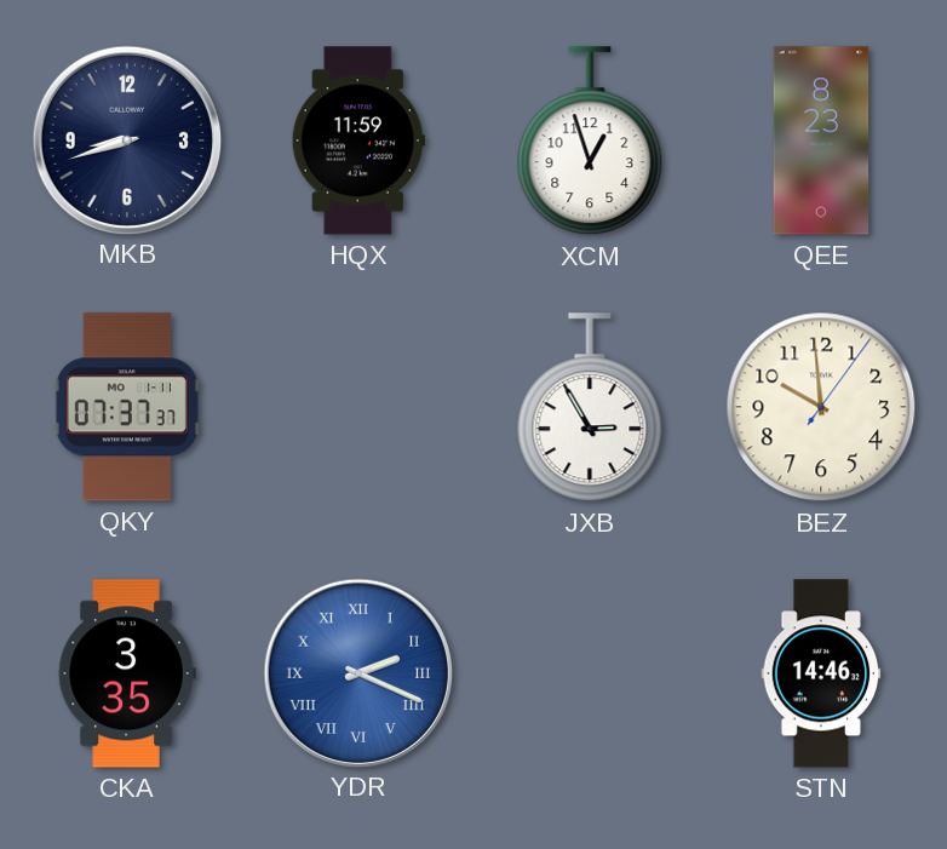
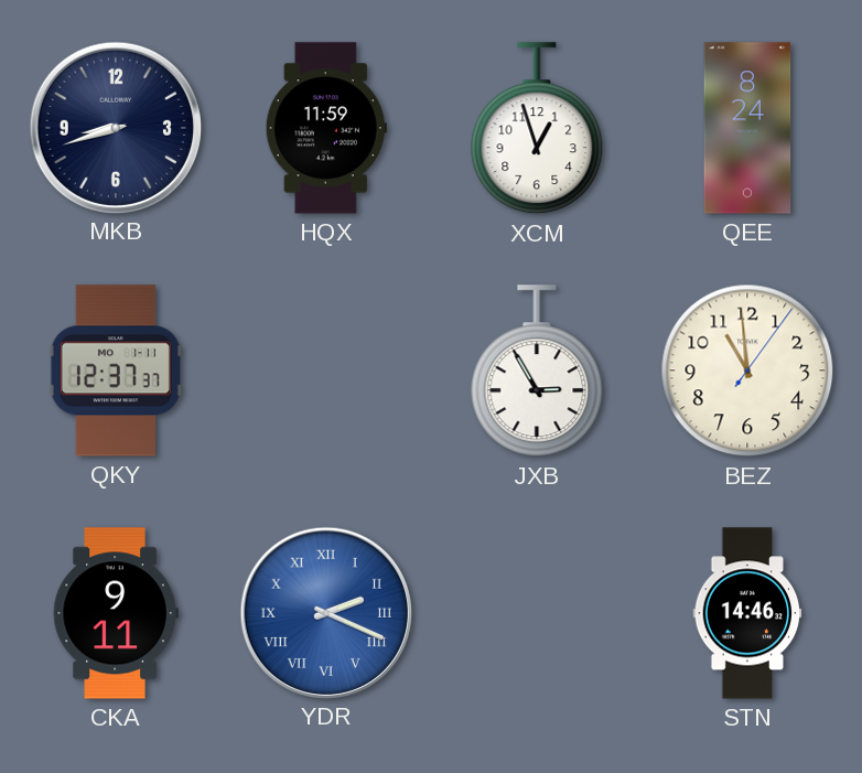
QEE: 8:23 -> 8:24
QKY: 07:37 -> 12:37
BEZ: 9:59 -> 10:59
CKA: 3:35 -> 9:11
